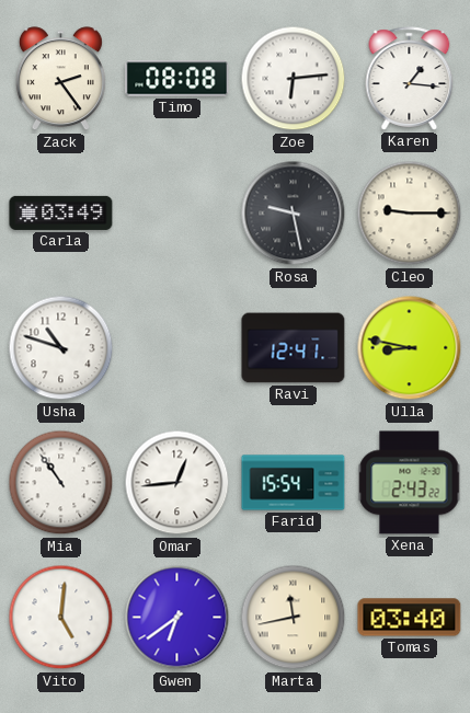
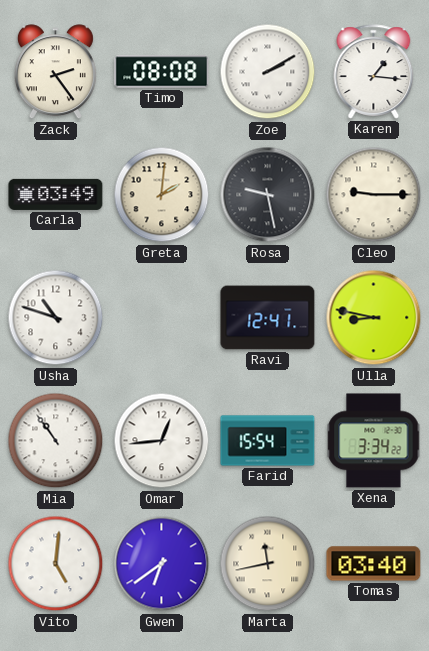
Zoe: 6:14 -> 2:10
Greta: none -> 2:01
Xena: 2:43 -> 3:34
